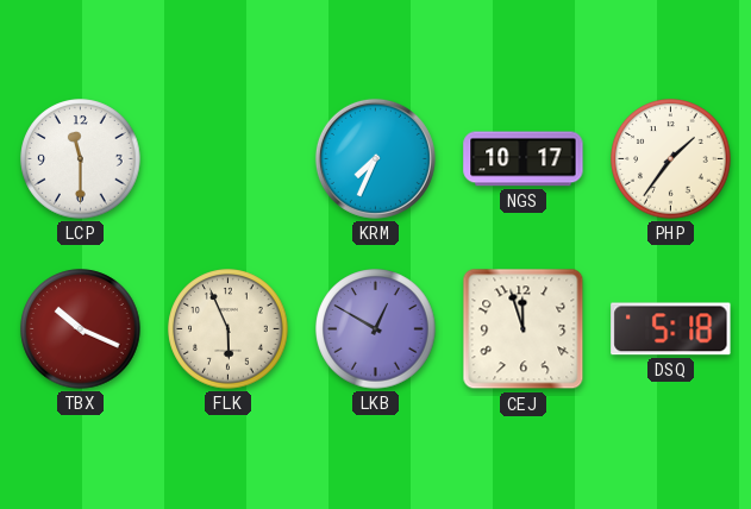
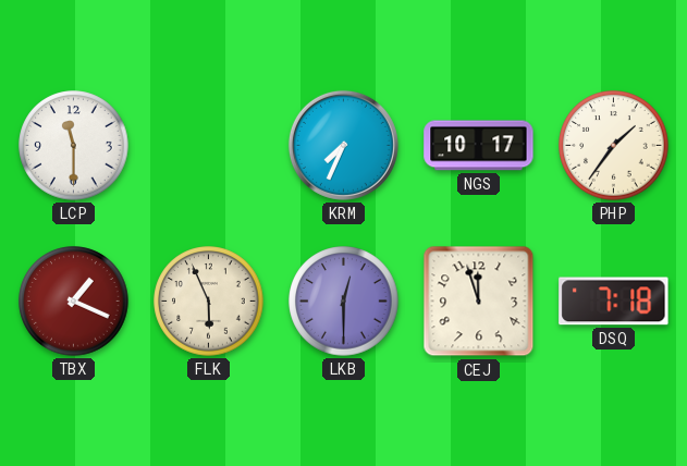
TBX: 10:19 -> 1:19
LKB: 12:50 -> 12:30
DSQ: 5:18 -> 7:18
